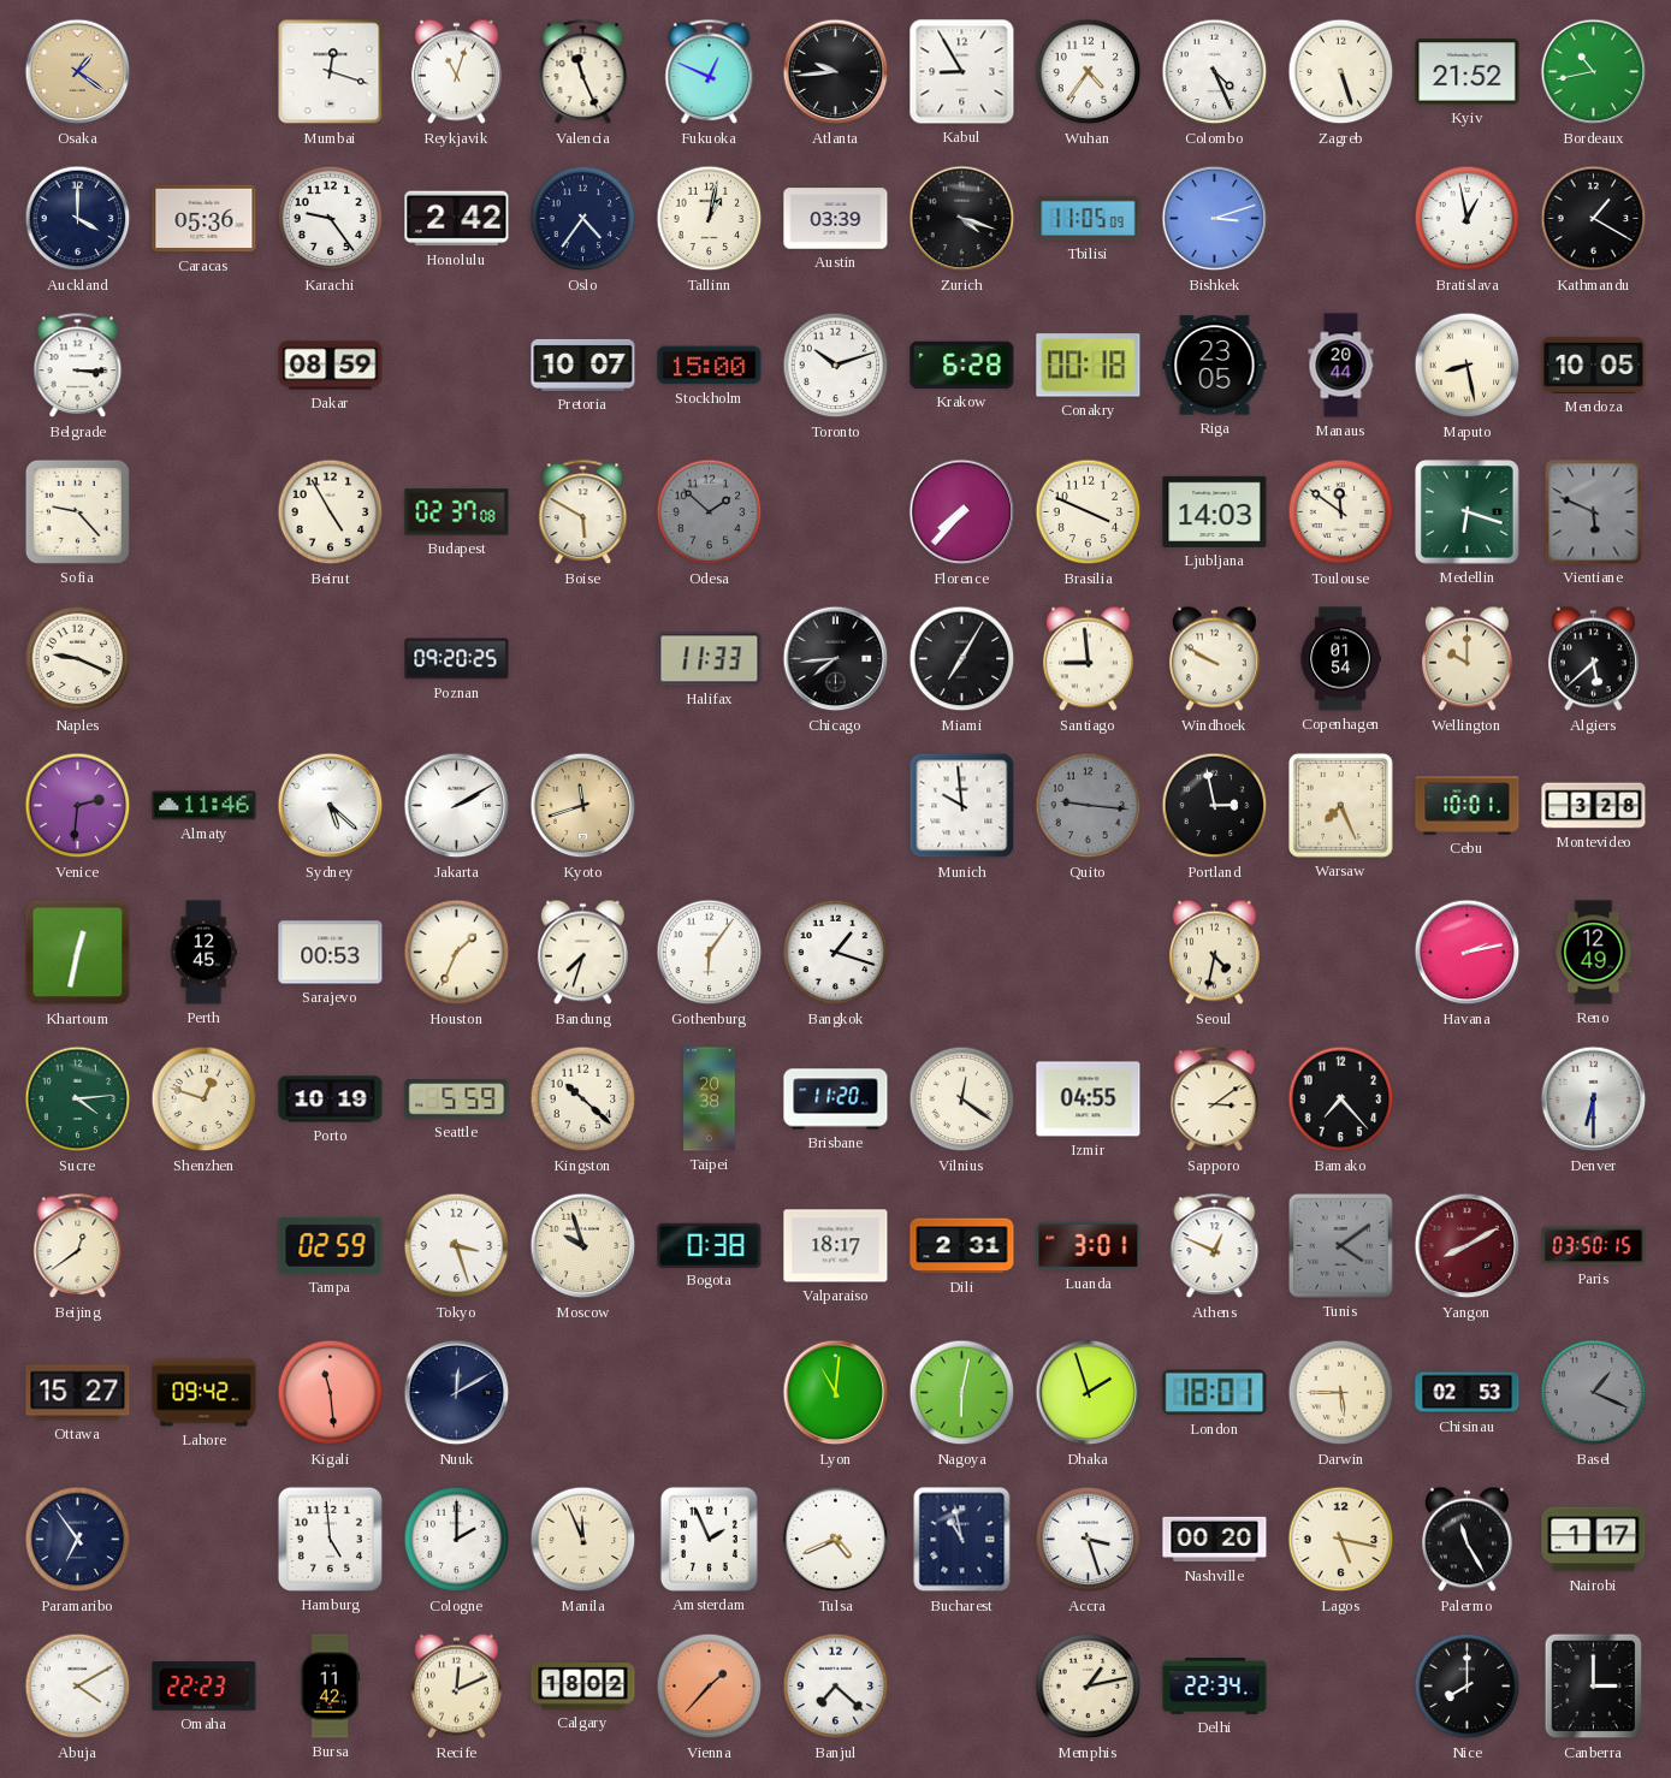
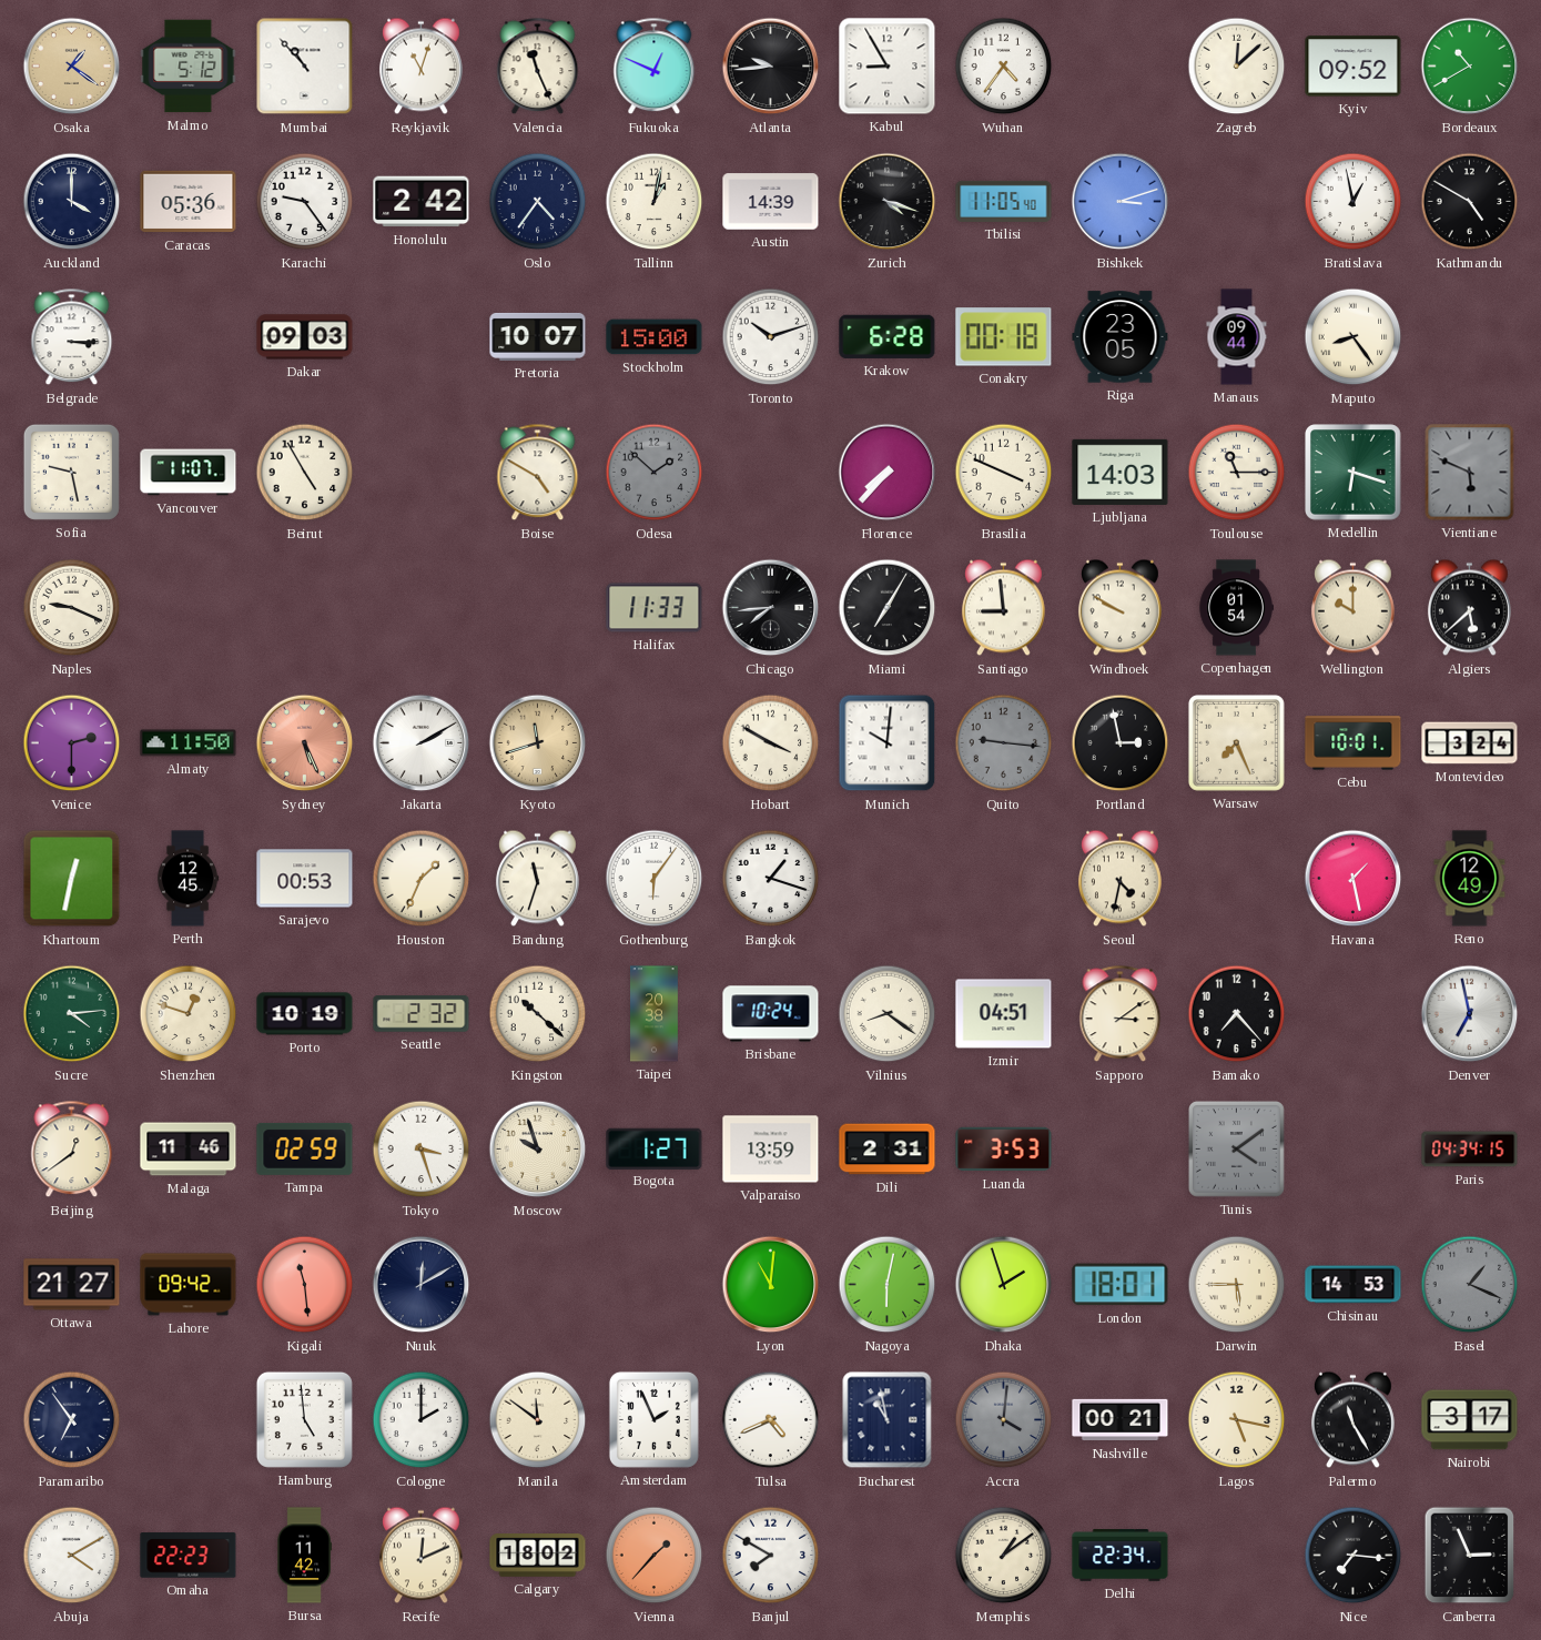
Malmo: none -> 5:12
Mumbai: 12:18 -> 10:53
Colombo: 4:26 -> none
Zagreb: 5:27 -> 12:08
Kyiv: 21:52 -> 09:52
Bordeaux: 10:43 -> 10:40
Austin: 03:39 -> 14:39
Tbilisi: 11:05:09 -> 11:05:40
Kathmandu: 1:20 -> 4:50
Dakar: 08:59 -> 09:03
Manaus: 20:44 -> 09:44
Maputo: 8:28 -> 8:24
Mendoza: 10:05 -> none
Sofia: 9:23 -> 9:28
Vancouver: none -> 11:07
Budapest: 02:37 -> none
Boise: 5:50 -> 4:50
Toulouse: 11:51 -> 11:15
Poznan: 09:20 -> none
Venice: 2:31 -> 2:30
Almaty: 11:46 -> 11:50
Sydney: 5:22 -> 5:26
Sydney dial: white -> salmon
Hobart: none -> 3:50
Munich: 9:59 -> 10:01
Montevideo: 3:28 -> 3:24
Bandung: 7:33 -> 11:33
Havana: 2:13 -> 1:28
Seattle: 5:59 -> 2:32
Brisbane: 11:20 -> 10:24
Vilnius: 12:21 -> 8:21
Izmir: 04:55 -> 04:51
Denver: 6:30 -> 6:58
Malaga: none -> 11:46
Bogota: 0:38 -> 1:27
Valparaiso: 18:17 -> 13:59
Luanda: 3:01 -> 3:53
Athens: 12:49 -> none
Yangon: 8:10 -> none
Paris: 03:50 -> 04:34
Ottawa: 15:27 -> 21:27
Chisinau: 02:53 -> 14:53
Manila: 11:56 -> 11:51
Accra: 3:27 -> 4:01
Accra dial: white -> grey
Nashville: 00:20 -> 00:21
Nairobi: 1:17 -> 3:17
Banjul: 7:22 -> 7:50
Memphis: 1:13 -> 1:09
Nice: 8:00 -> 7:16
Canberra: 3:00 -> 2:56
